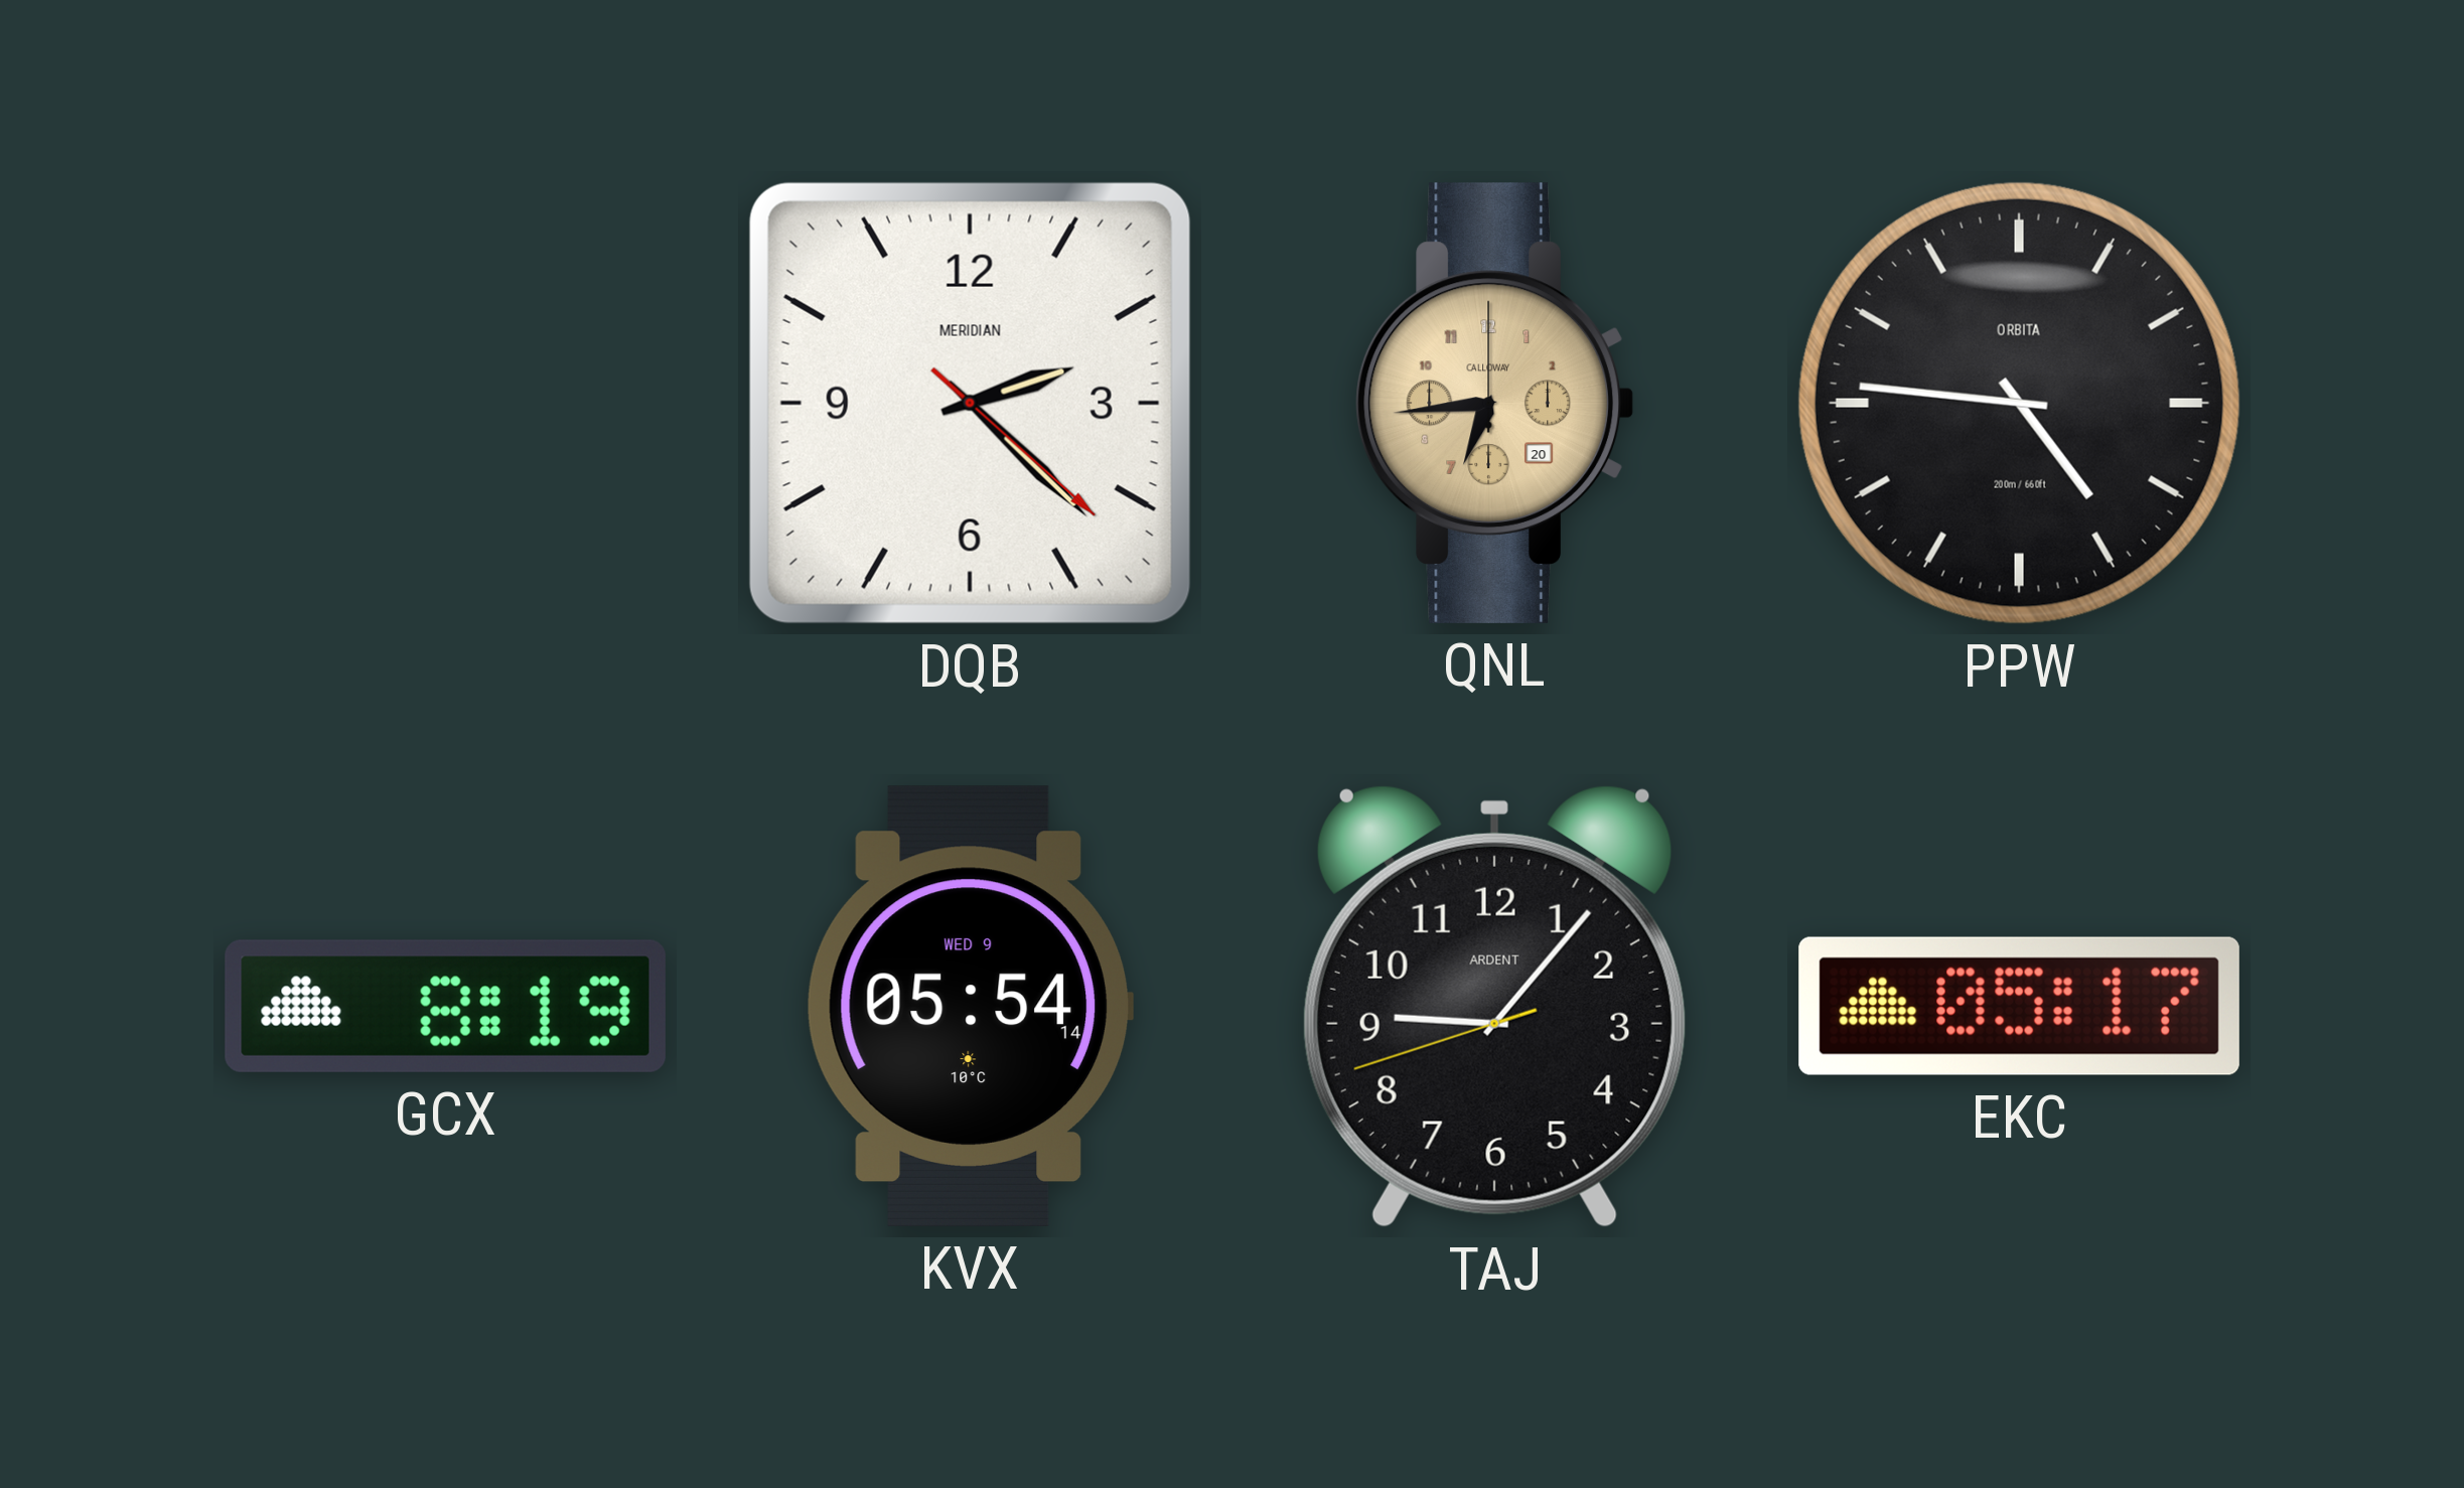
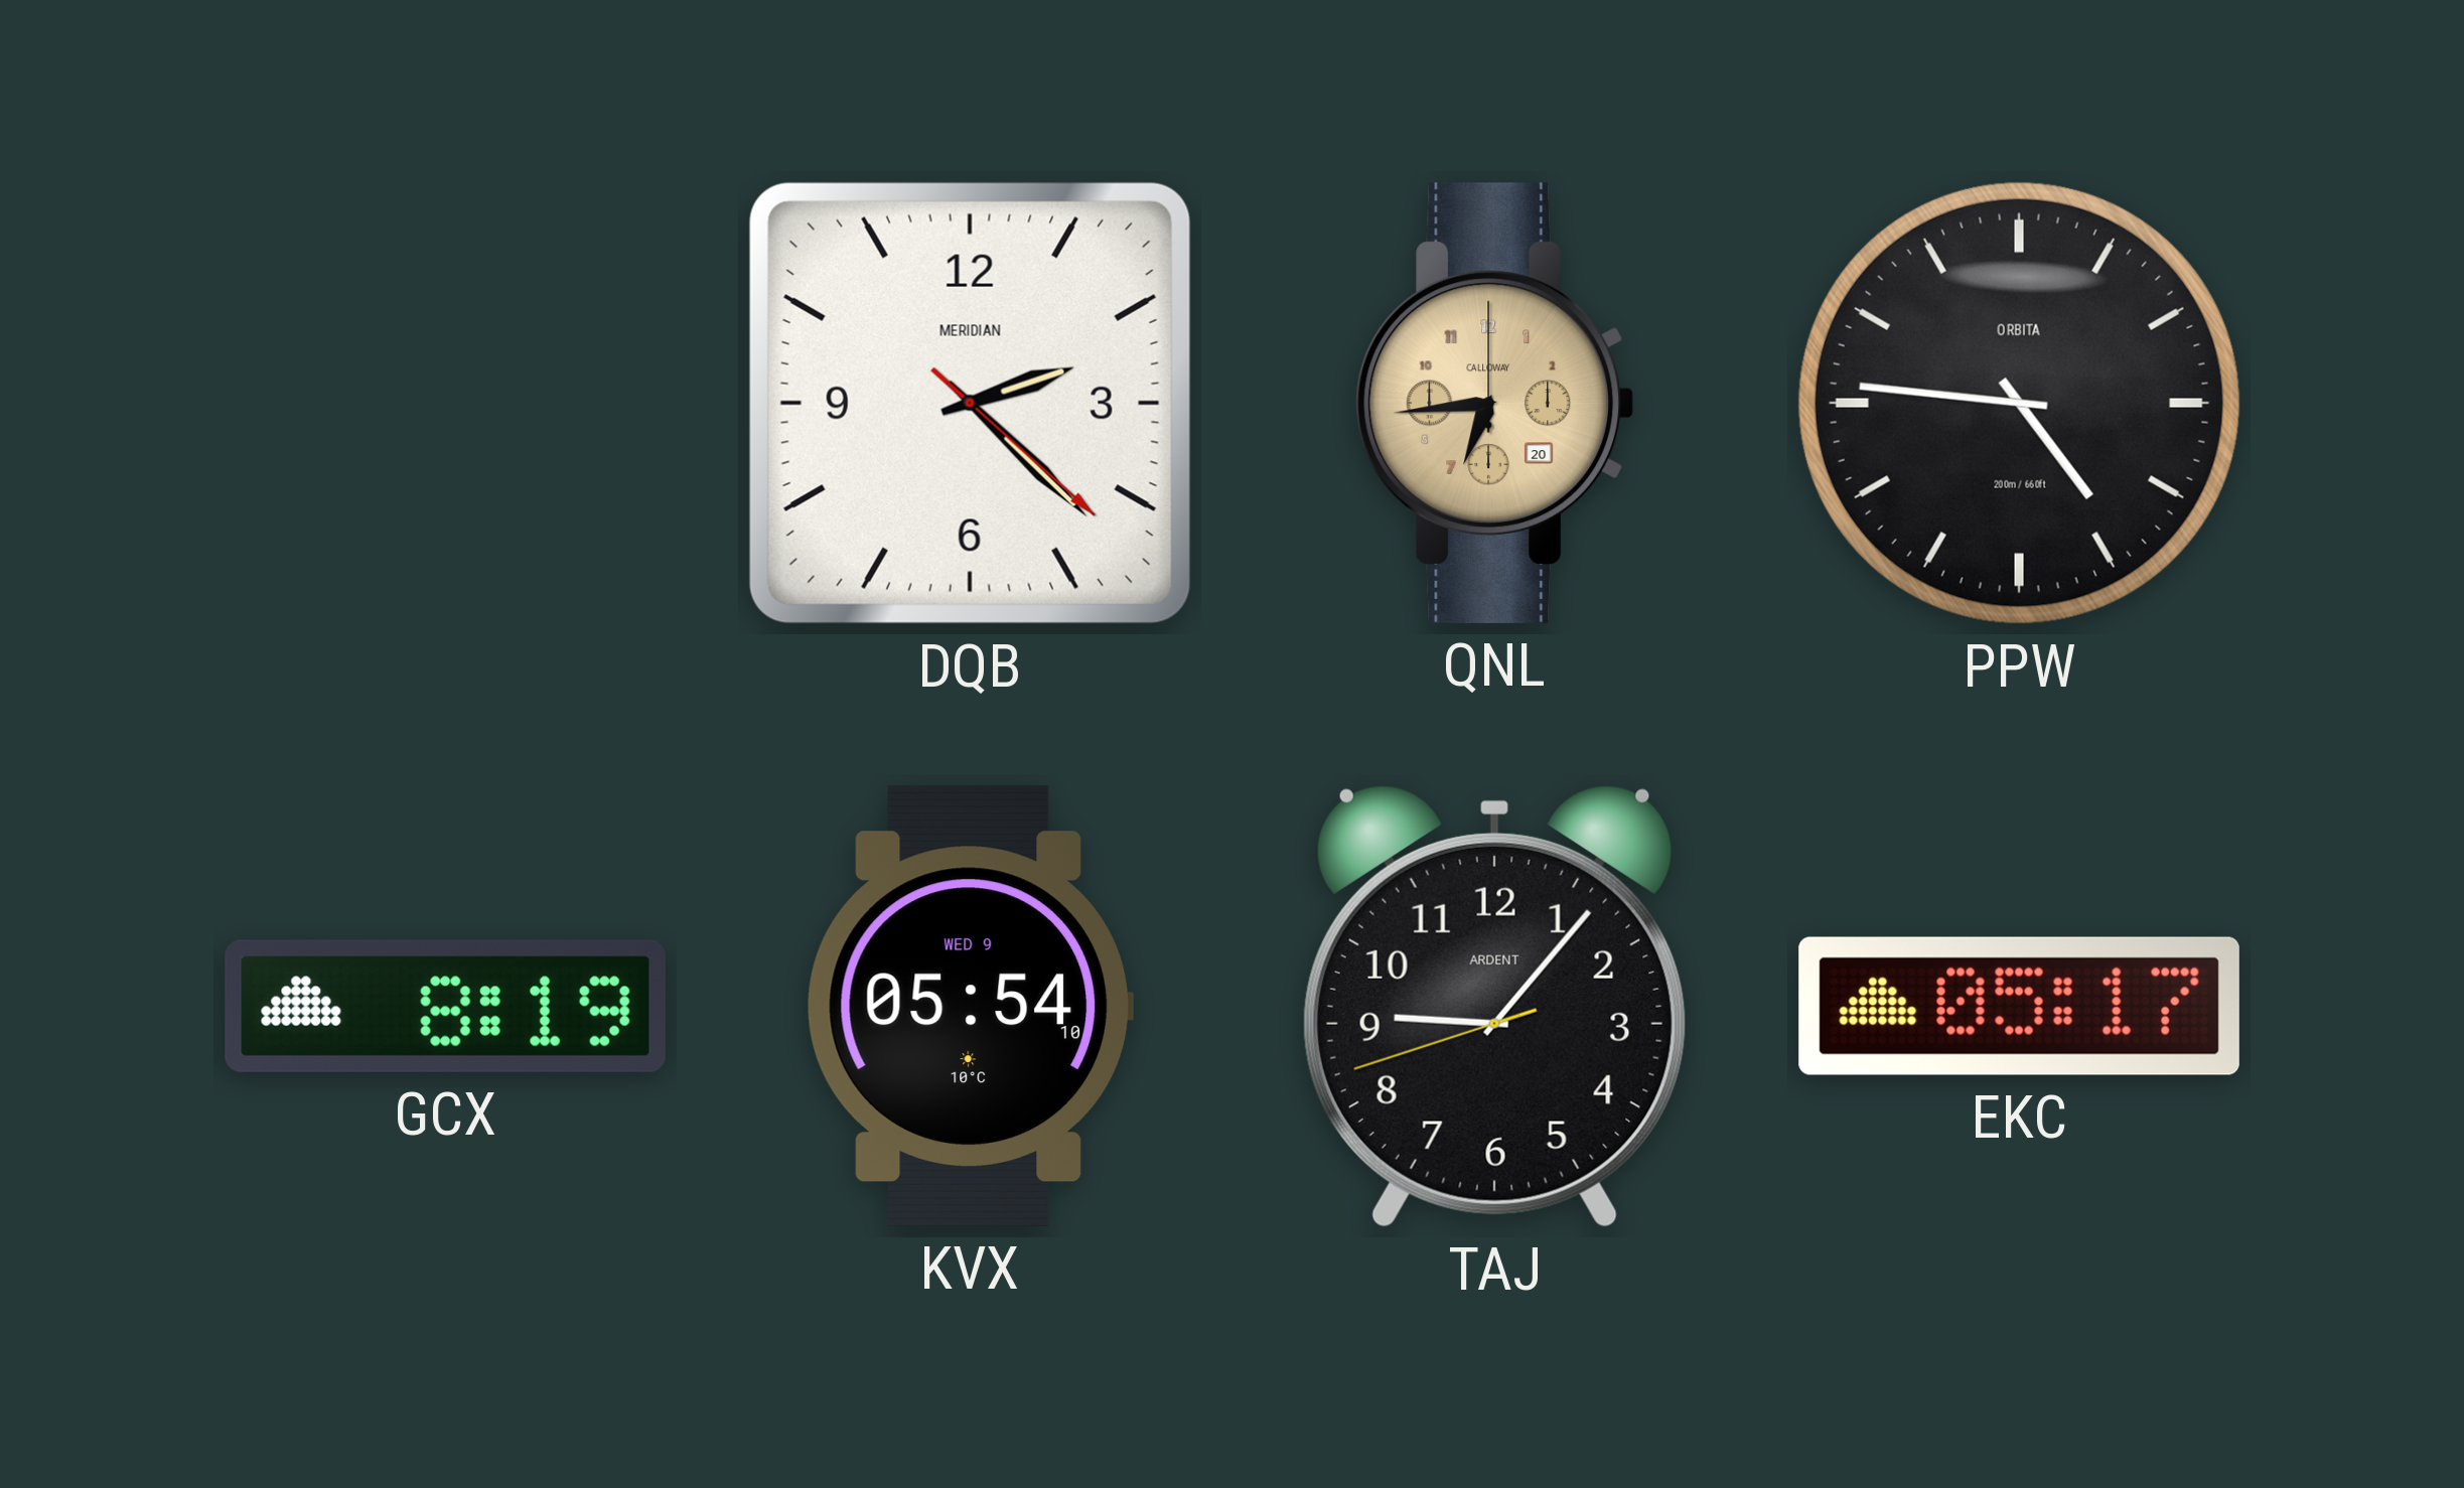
KVX: 05:54:14 -> 05:54:10
